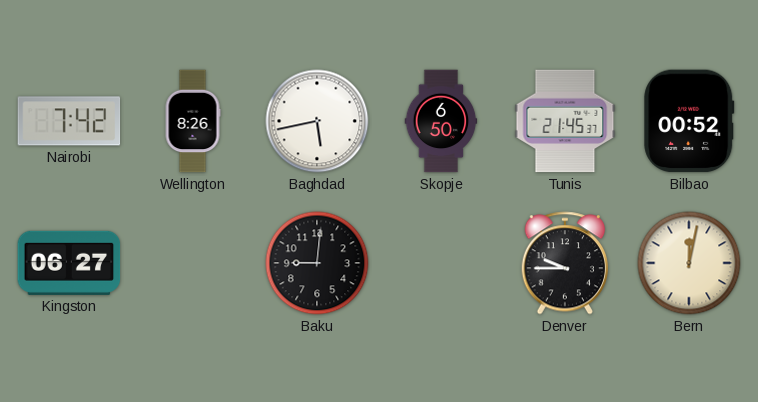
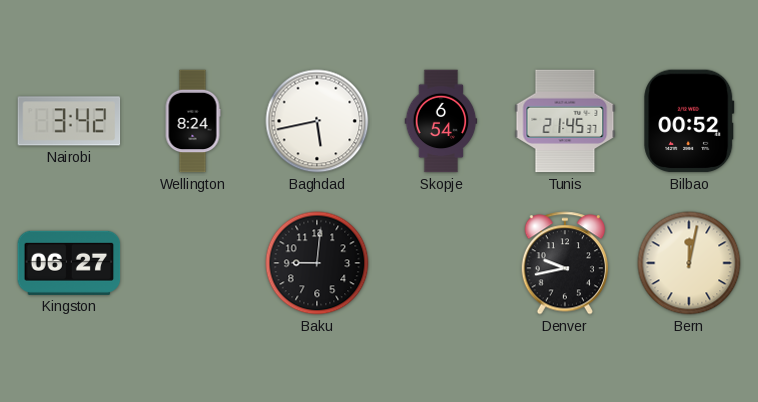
Nairobi: 7:42 -> 3:42
Wellington: 8:26 -> 8:24
Skopje: 6:50 -> 6:54
Denver: 9:45 -> 9:43
